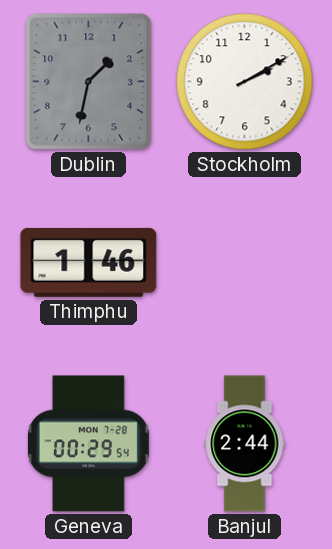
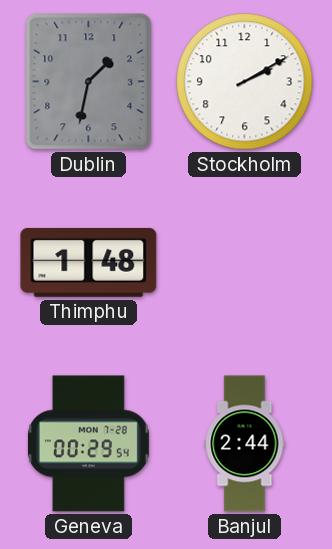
Thimphu: 1:46 -> 1:48
